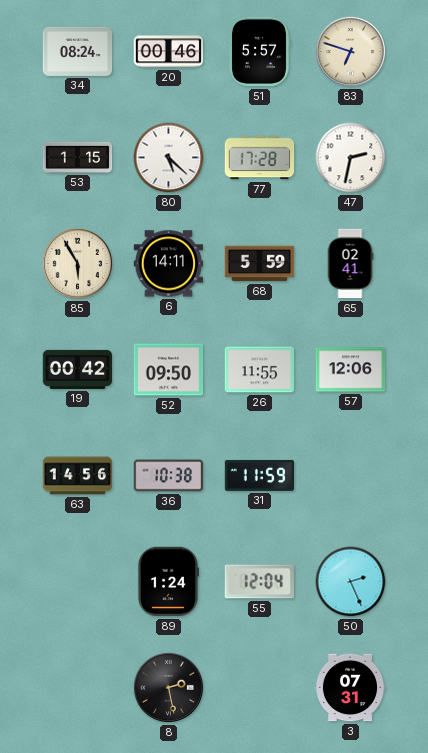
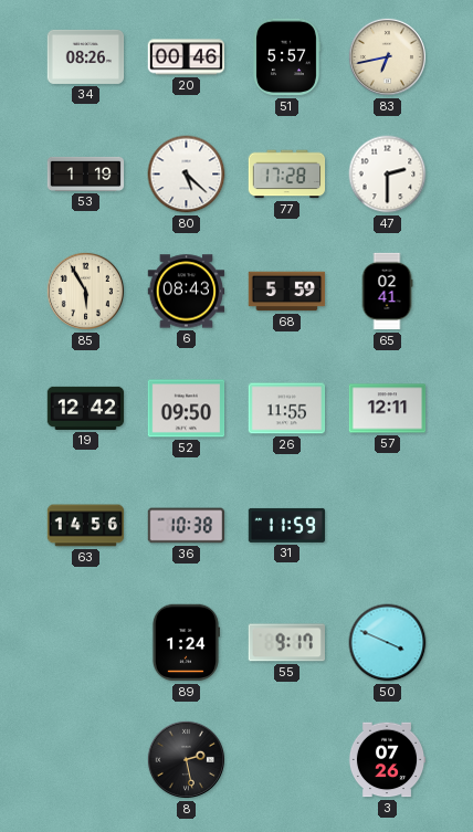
34: 08:24 -> 08:26
83: 6:48 -> 6:43
53: 1:15 -> 1:19
47: 2:32 -> 2:30
6: 14:11 -> 08:43
19: 00:42 -> 12:42
57: 12:06 -> 12:11
55: 12:04 -> 9:17
50: 2:26 -> 3:49
3: 07:31 -> 07:26
